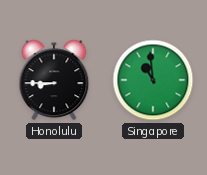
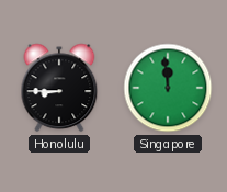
Singapore: 10:59 -> 11:59
